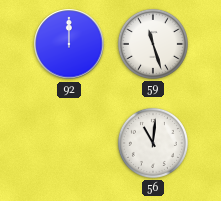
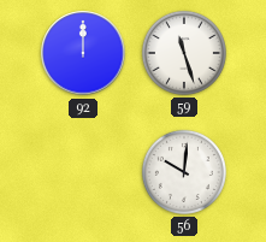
56: 11:01 -> 10:01
